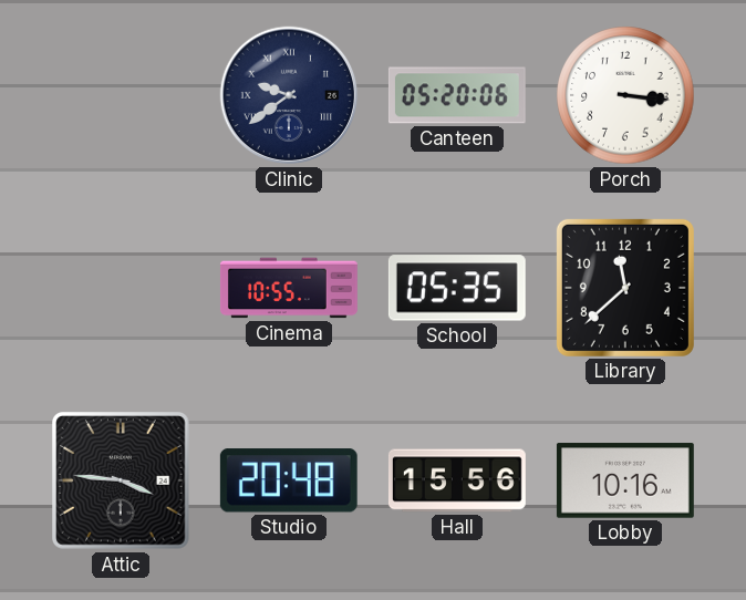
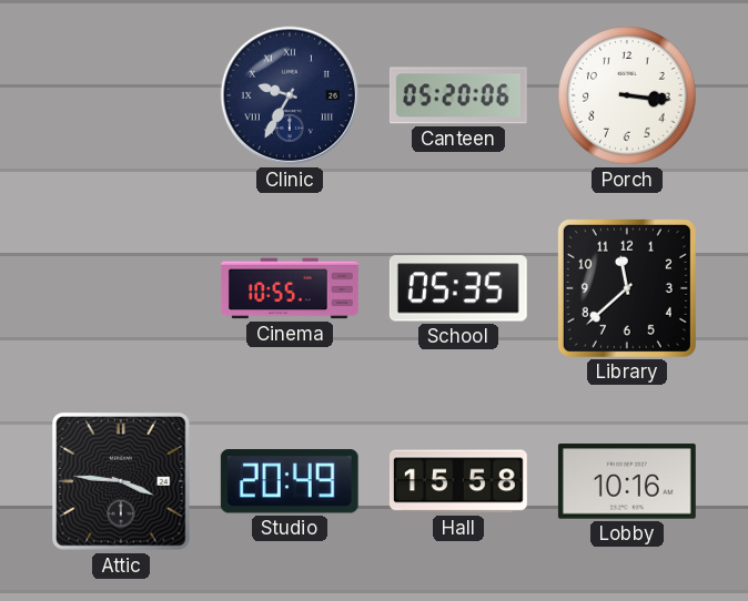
Clinic: 9:39 -> 9:35
Studio: 20:48 -> 20:49
Hall: 15:56 -> 15:58
